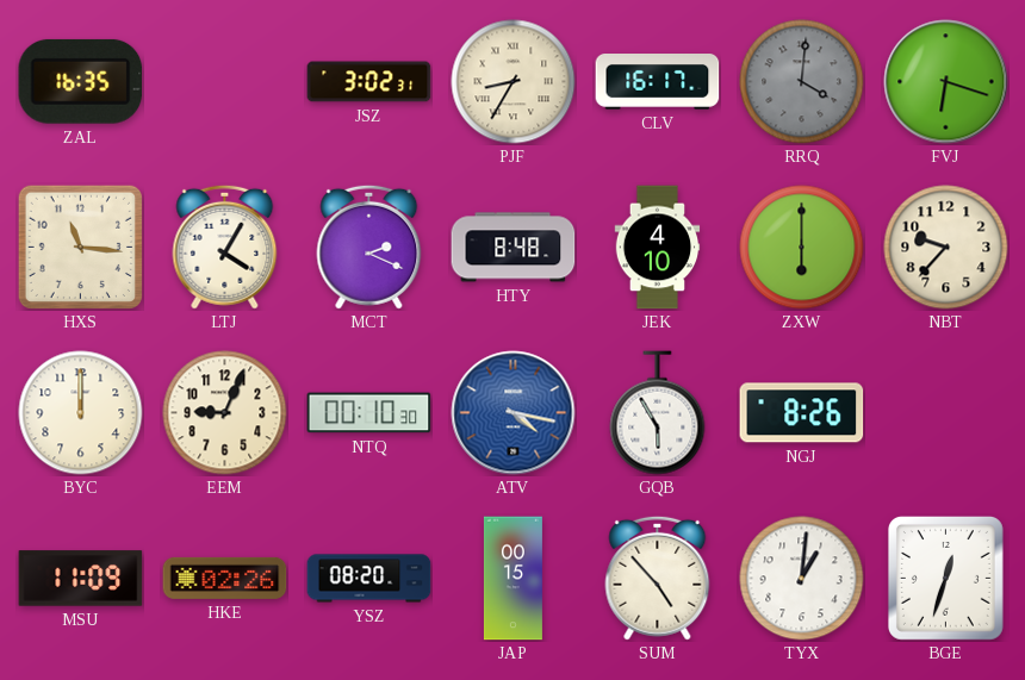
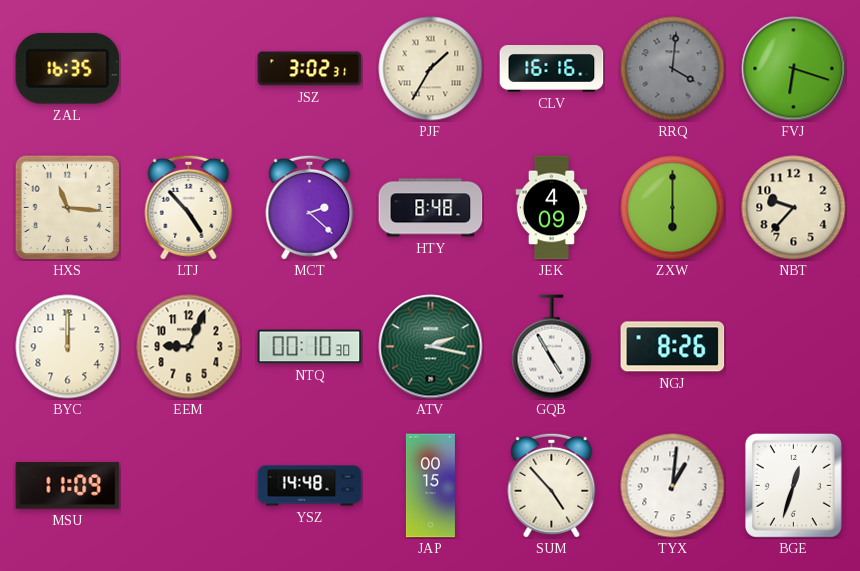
PJF: 8:35 -> 1:35
CLV: 16:17 -> 16:16
LTJ: 4:05 -> 4:53
MCT: 2:19 -> 2:22
JEK: 4:10 -> 4:09
ATV: 4:17 -> 2:17
ATV dial: blue -> green
GQB: 5:55 -> 4:55
HKE: 02:26 -> none
YSZ: 08:20 -> 14:48
